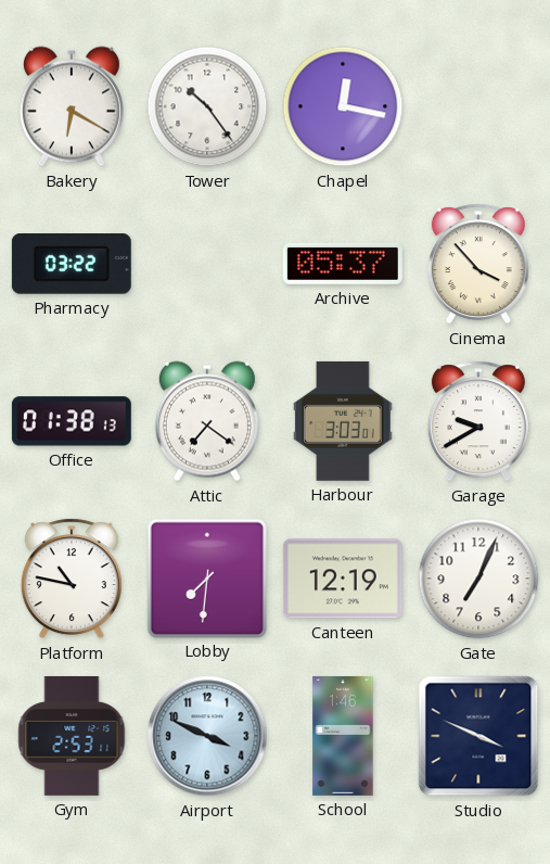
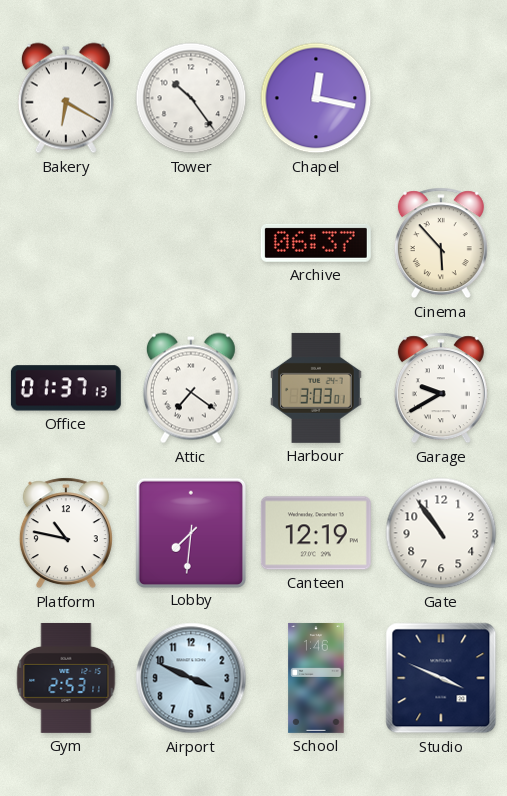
Pharmacy: 03:22 -> none
Archive: 05:37 -> 06:37
Cinema: 3:53 -> 5:53
Office: 01:38 -> 01:37
Gate: 7:04 -> 10:54
